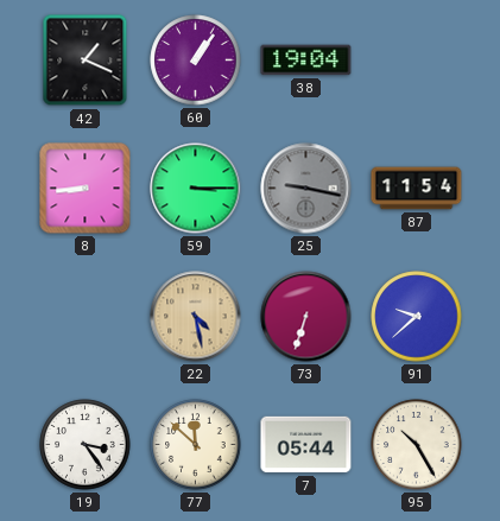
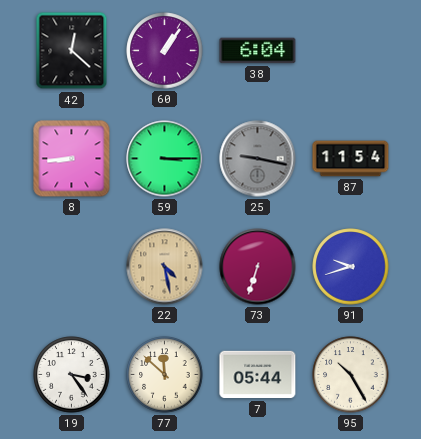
42: 1:19 -> 12:22
38: 19:04 -> 6:04
91: 9:38 -> 9:42
